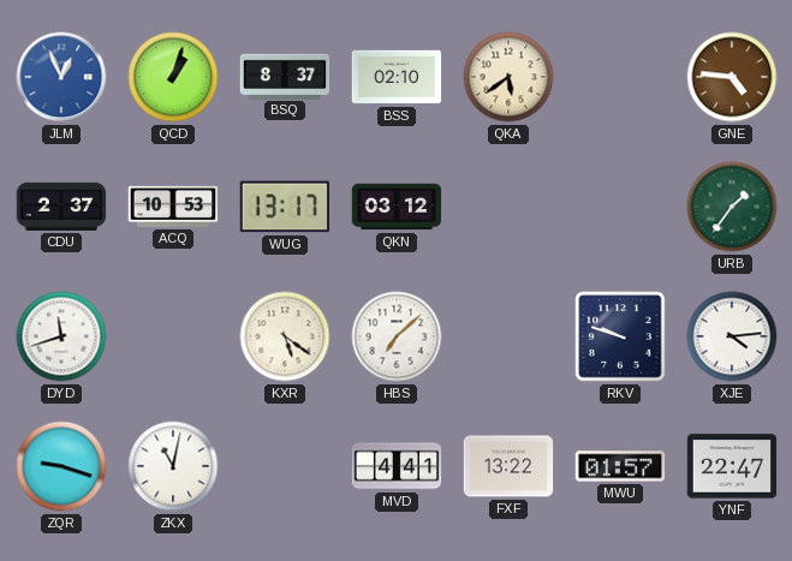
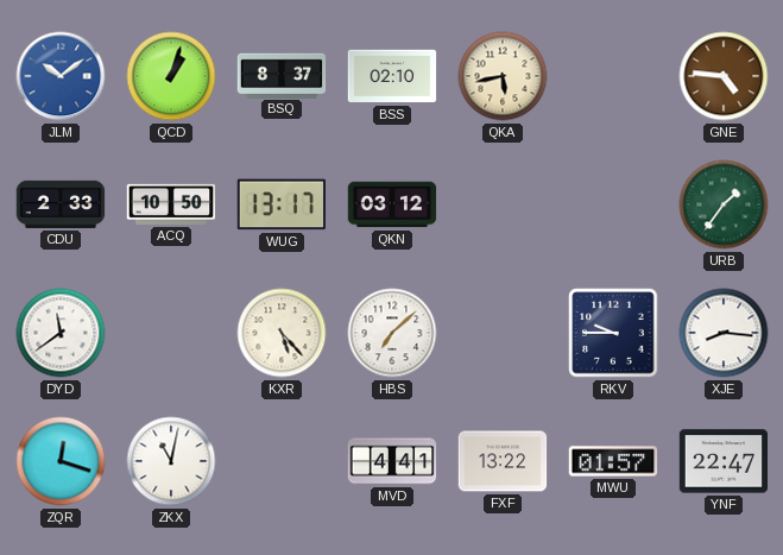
JLM: 12:56 -> 10:09
QKA: 5:39 -> 5:43
CDU: 2:37 -> 2:33
ACQ: 10:53 -> 10:50
DYD: 11:42 -> 11:39
KXR: 5:21 -> 5:23
RKV: 9:48 -> 9:45
XJE: 4:14 -> 8:16
ZQR: 9:18 -> 12:18
